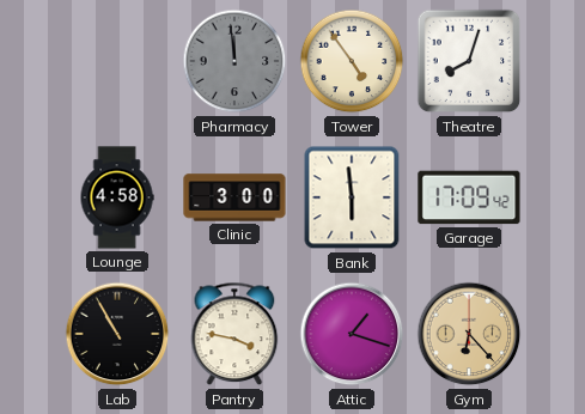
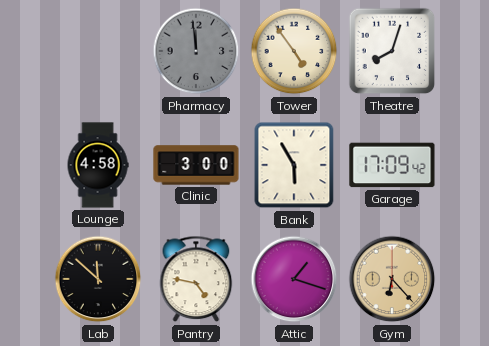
Bank: 5:59 -> 5:55
Lab: 10:55 -> 11:52
Pantry: 3:47 -> 4:47
